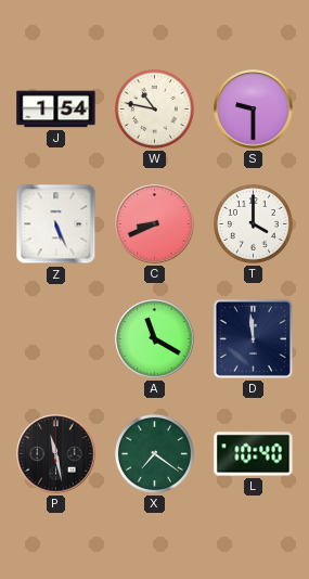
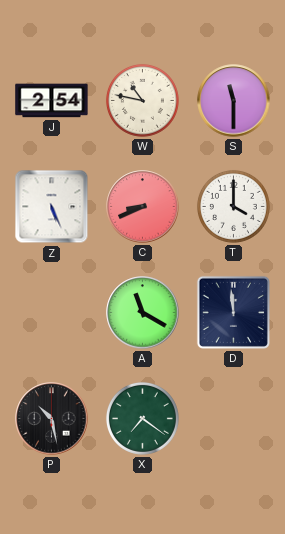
J: 1:54 -> 2:54
S: 9:30 -> 11:30
P: 11:28 -> 10:28
L: 10:40 -> none
